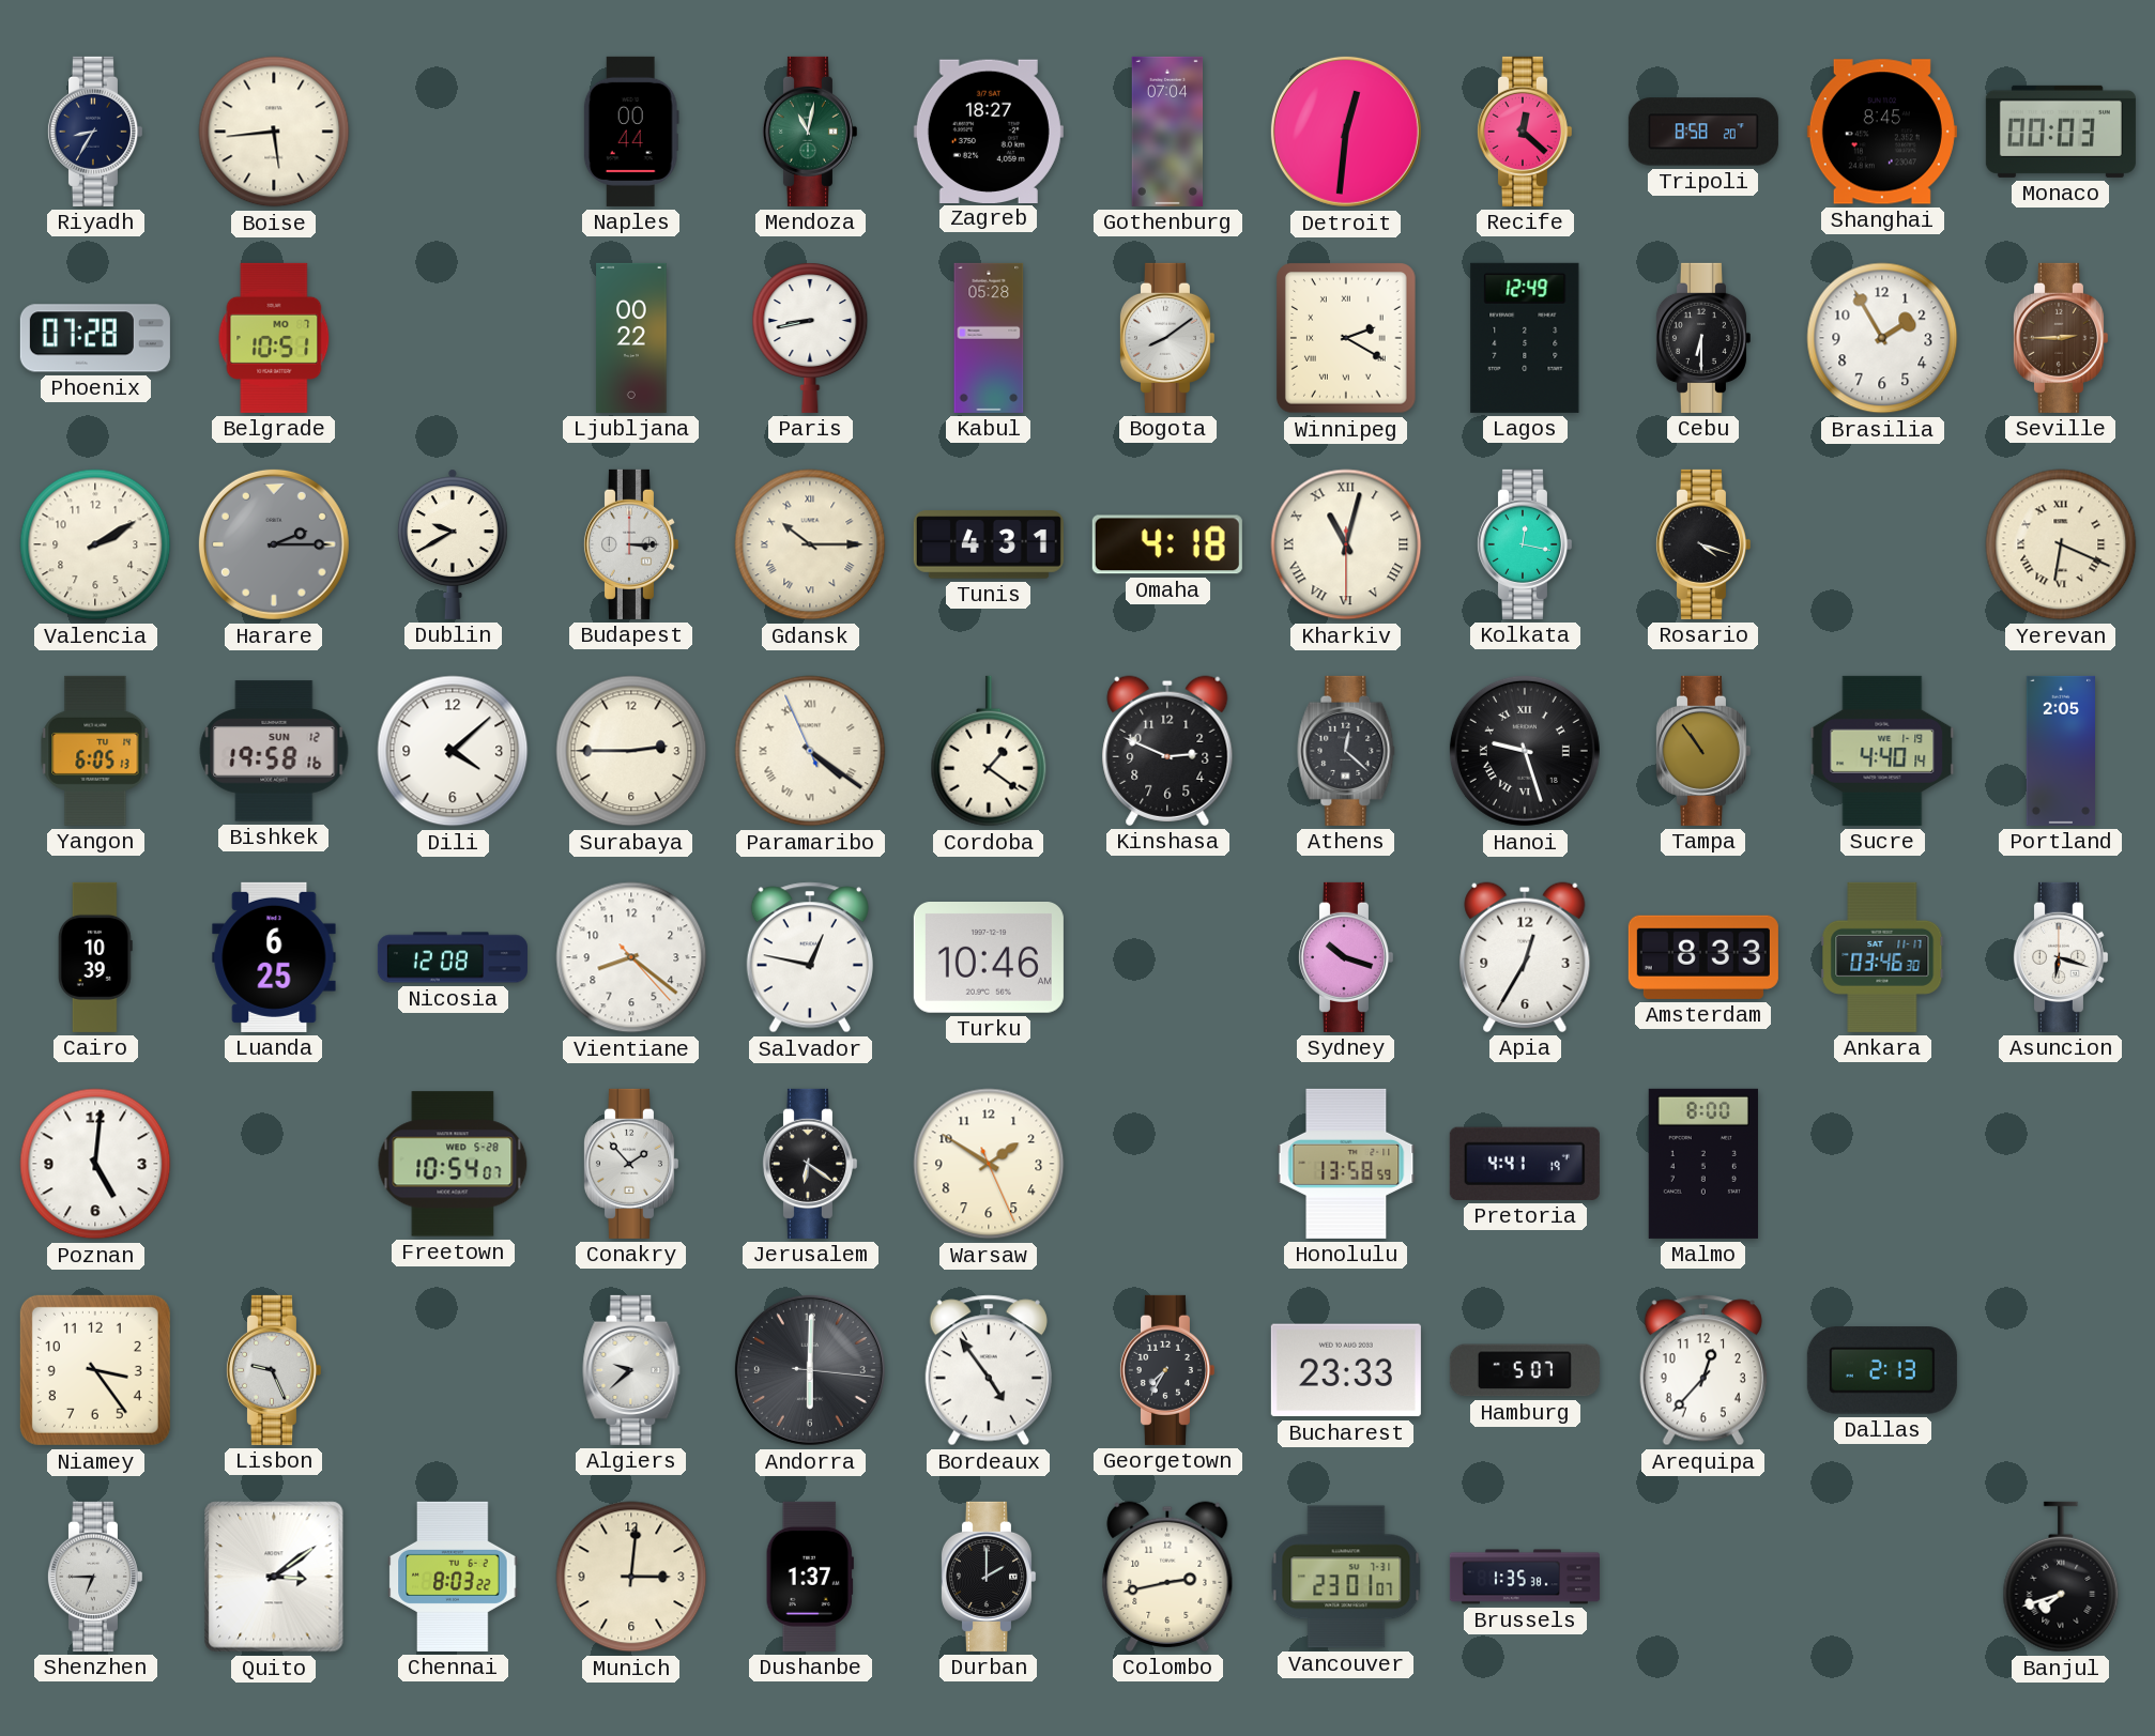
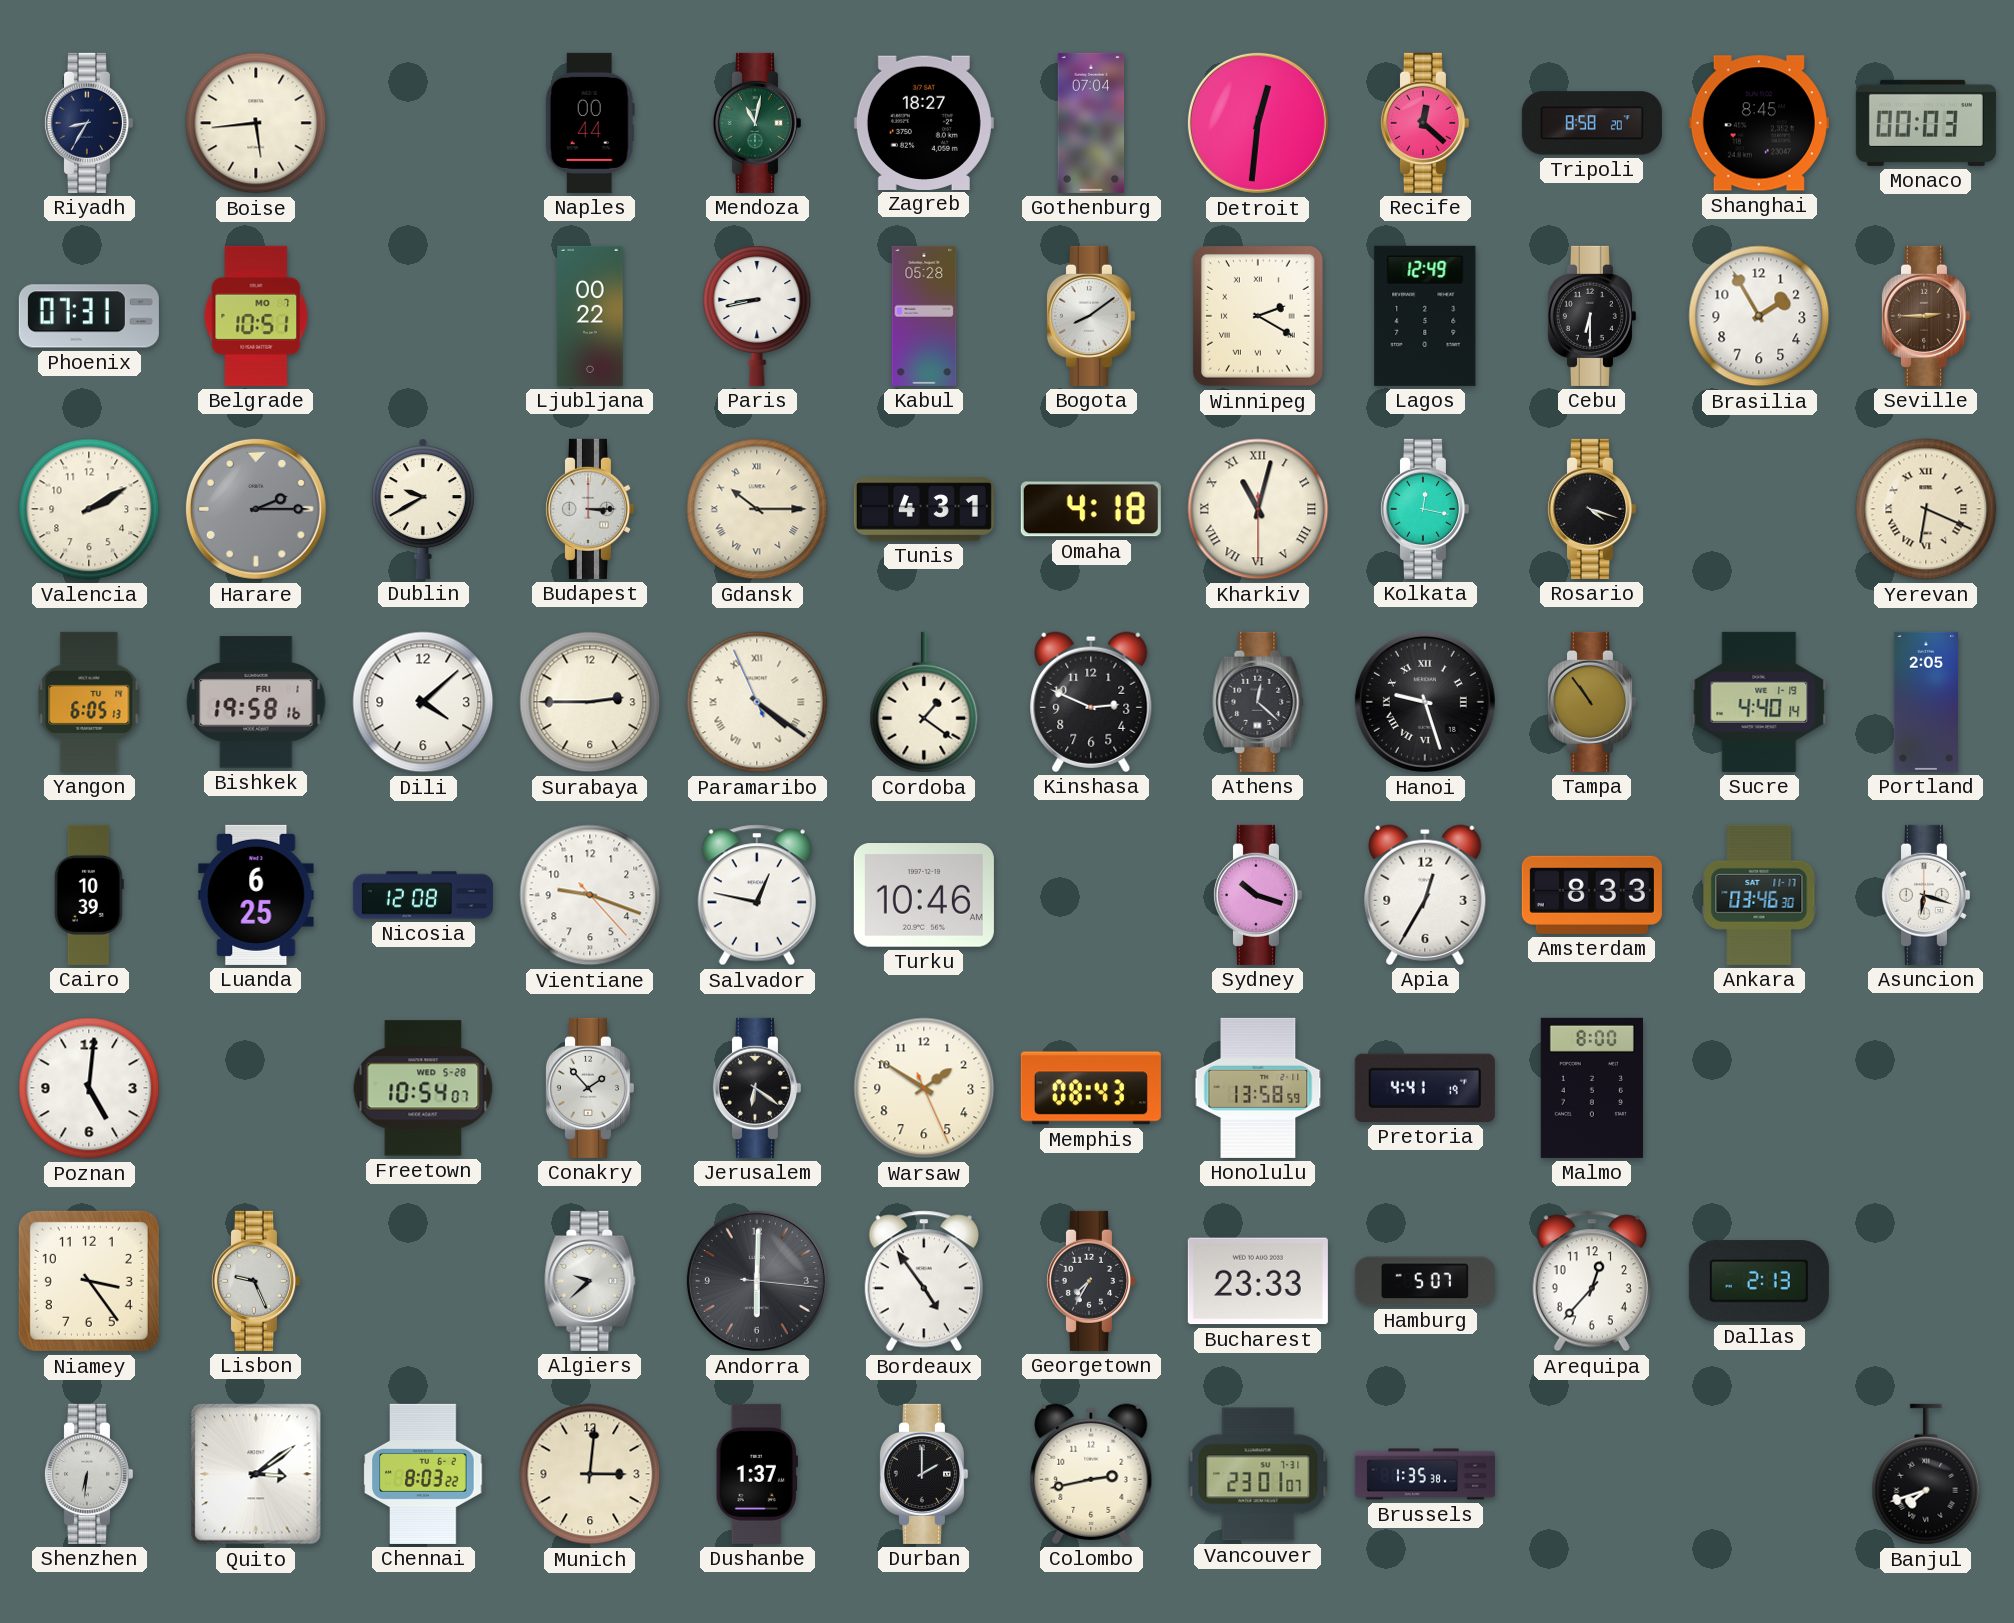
Phoenix: 07:28 -> 07:31
Bishkek date: SUN 12 -> FRI 1
Vientiane: 8:21 -> 9:18
Memphis: none -> 08:43
Shenzhen: 6:45 -> 6:31
